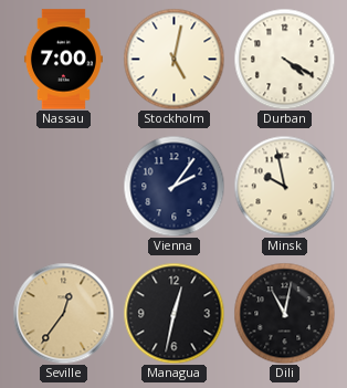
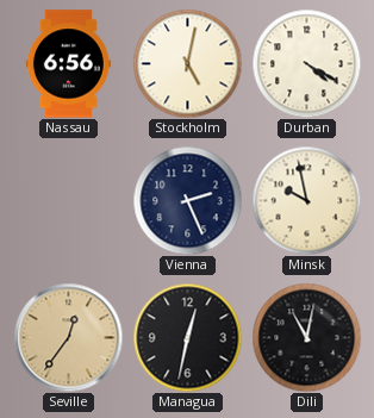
Nassau: 7:00 -> 6:56
Vienna: 2:06 -> 2:26
